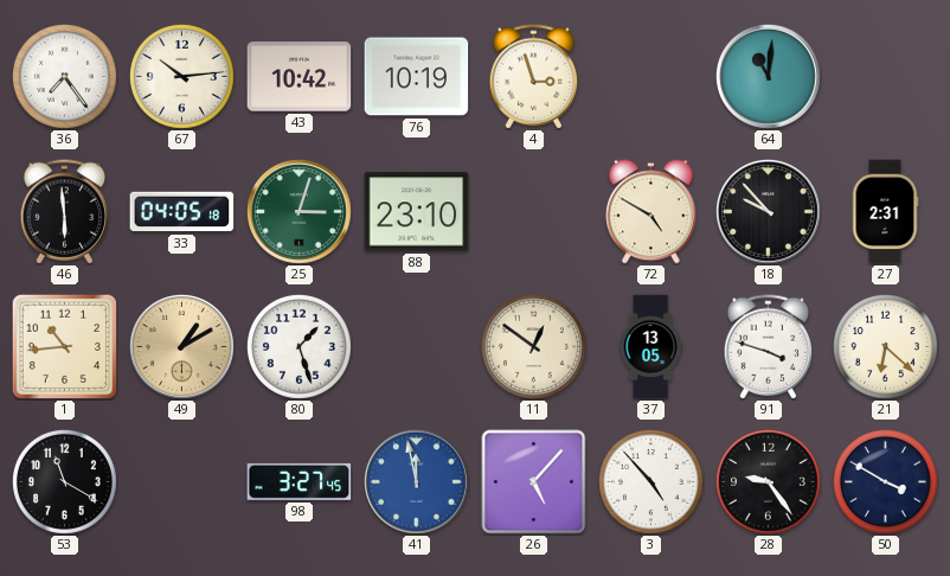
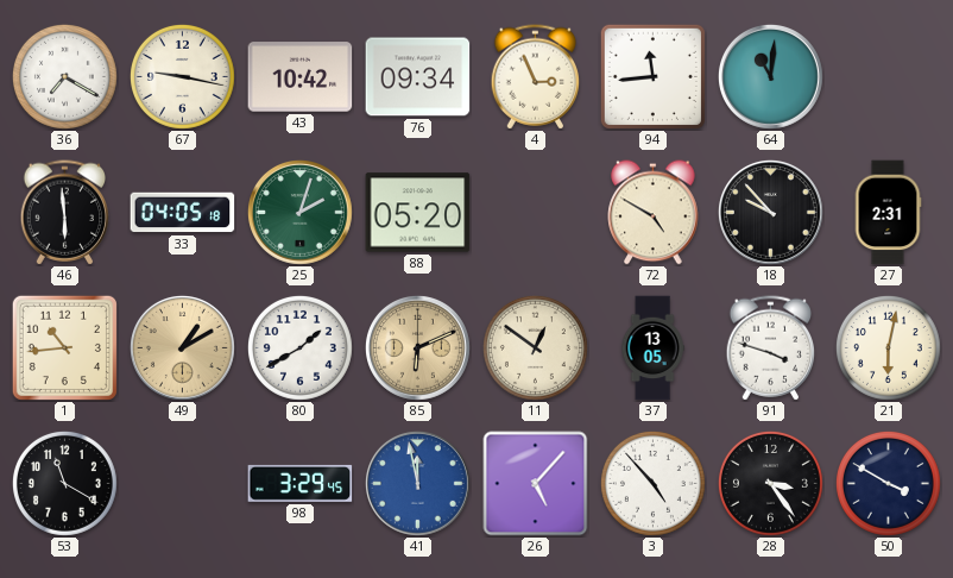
36: 7:24 -> 7:20
67: 10:14 -> 9:17
76: 10:19 -> 09:34
4: 2:57 -> 2:56
94: none -> 11:44
25: 3:03 -> 2:03
88: 23:10 -> 05:20
80: 1:27 -> 1:40
85: none -> 6:11
21: 6:22 -> 6:02
98: 3:27 -> 3:29
28: 9:24 -> 3:24
